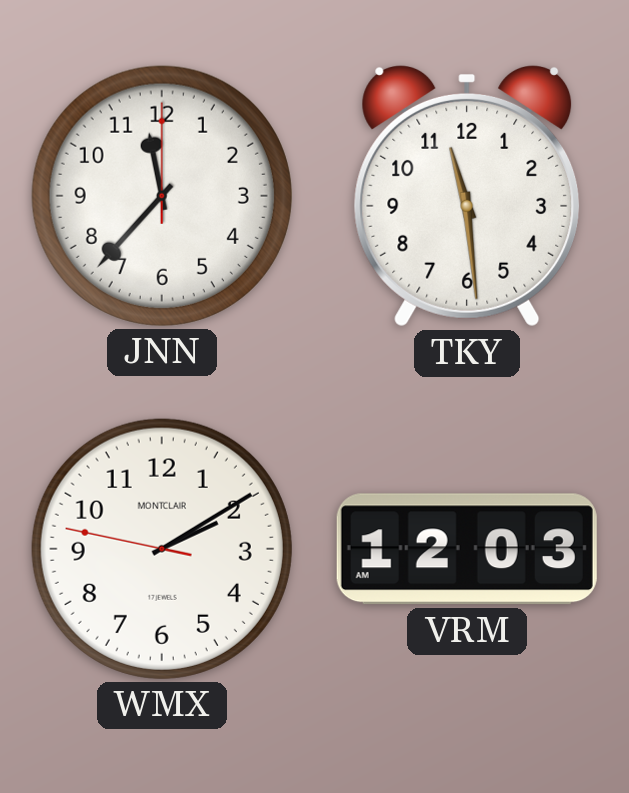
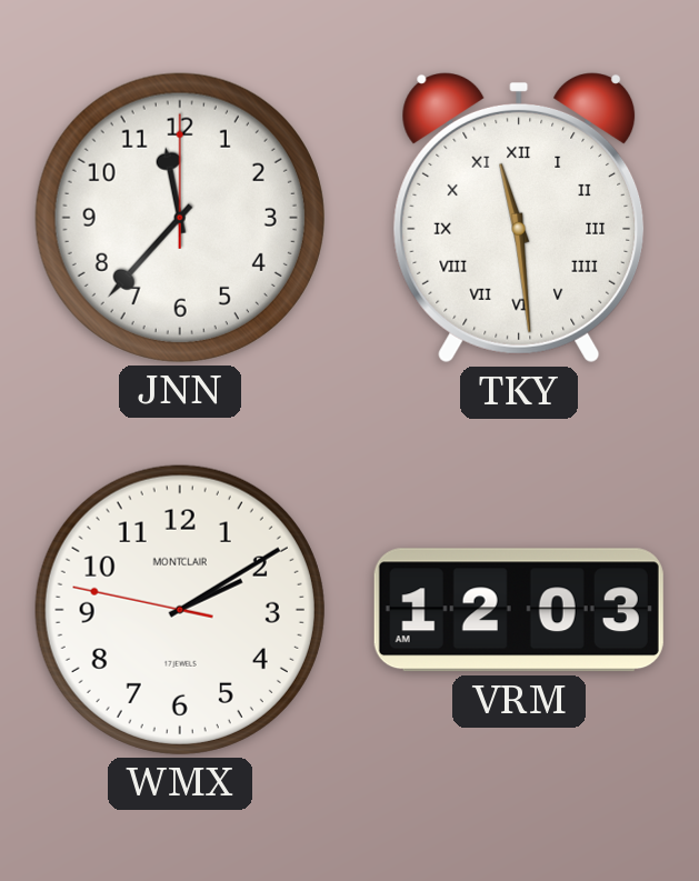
TKY numerals: Arabic -> Roman
